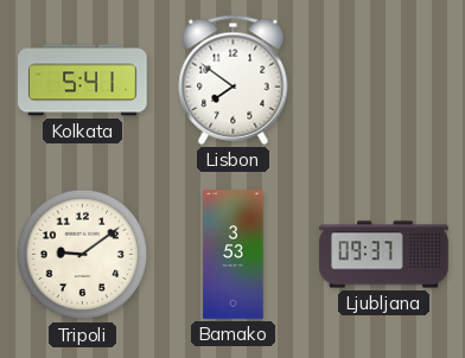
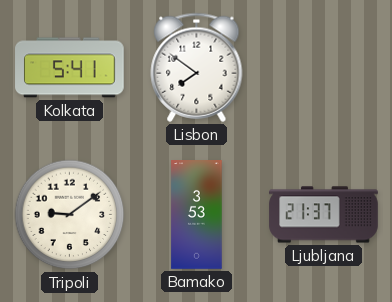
Ljubljana: 09:37 -> 21:37
